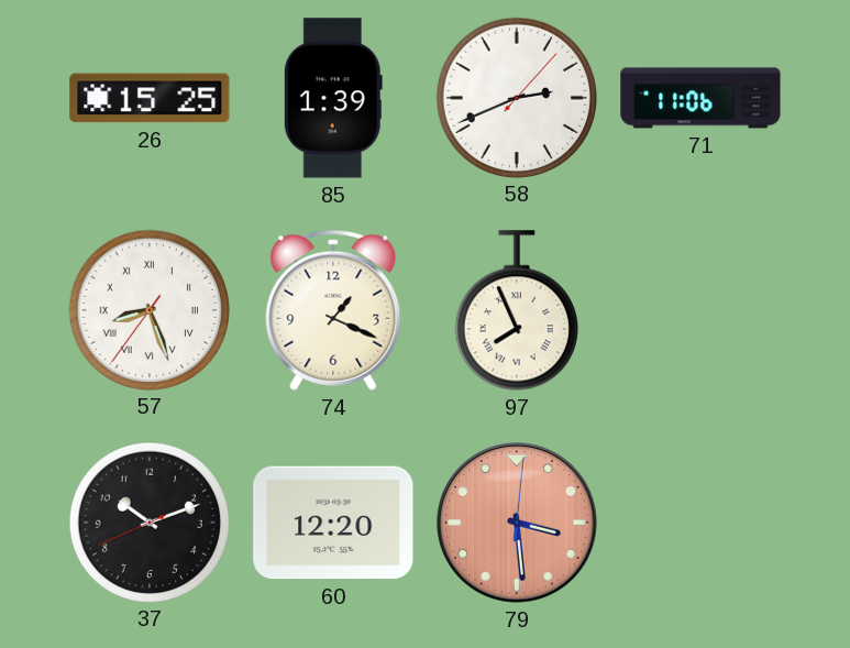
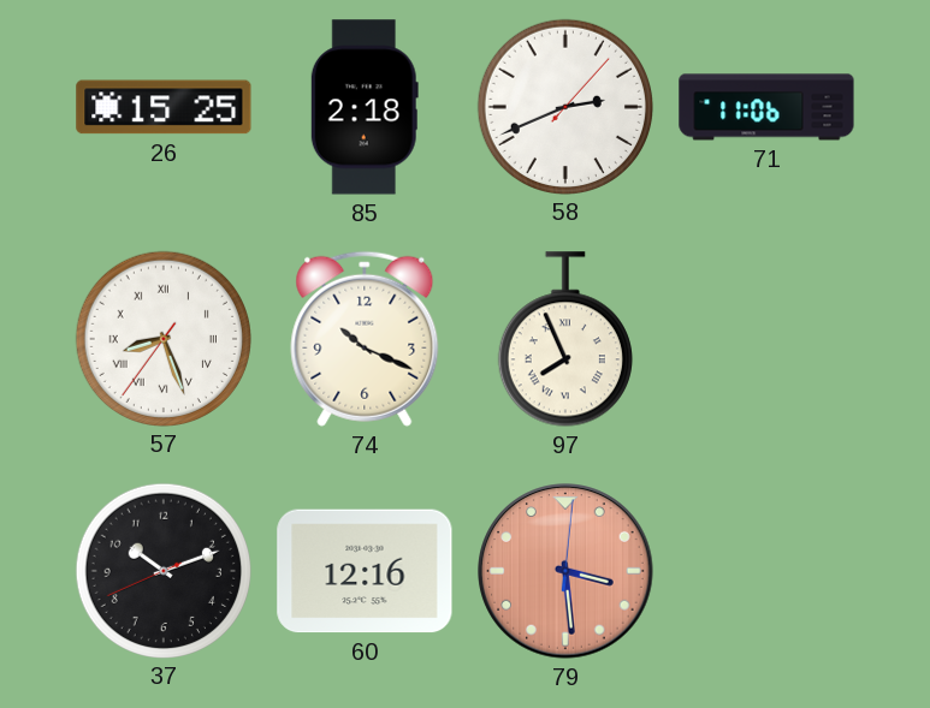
85: 1:39 -> 2:18
74: 1:19 -> 10:19
60: 12:20 -> 12:16
